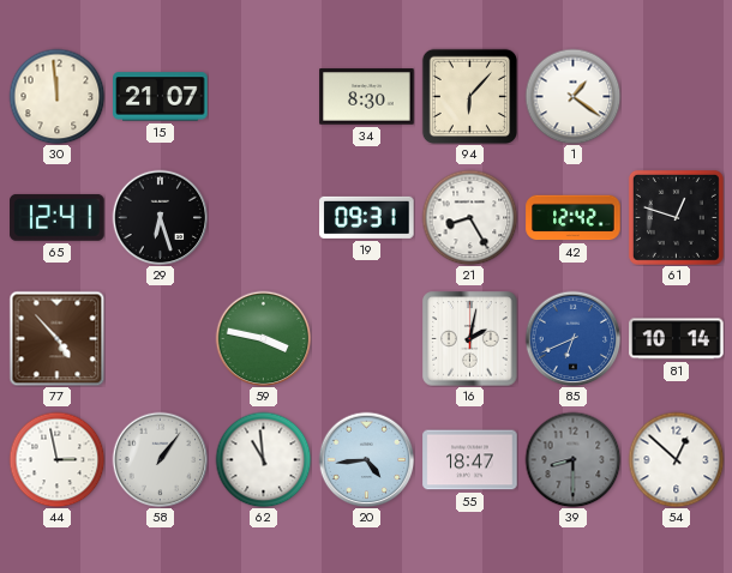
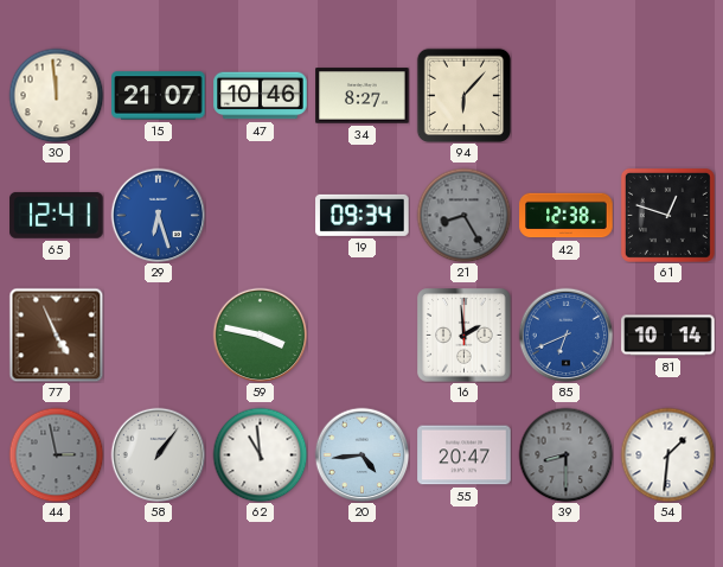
47: none -> 10:46
34: 8:30 -> 8:27
1: 1:21 -> none
29 dial: black -> blue
19: 09:31 -> 09:34
21 dial: white -> grey
42: 12:42 -> 12:38
77: 4:53 -> 4:56
16: 2:02 -> 1:59
44 dial: white -> grey
55: 18:47 -> 20:47
54: 12:52 -> 1:31
